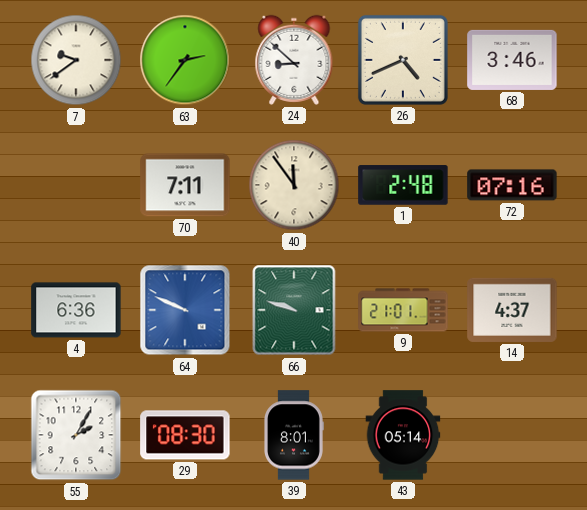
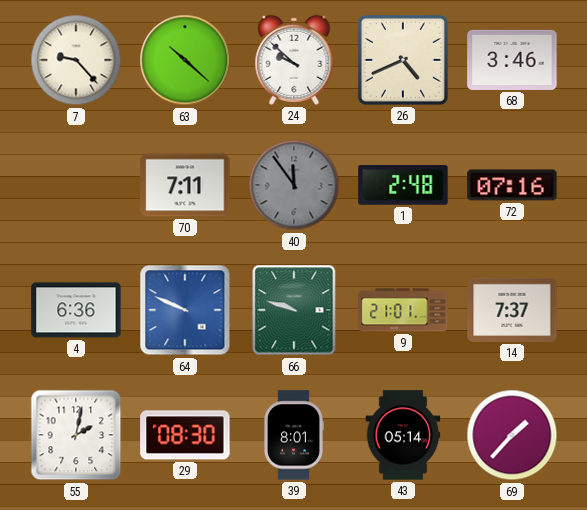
7: 9:39 -> 9:23
63: 2:36 -> 10:22
24: 8:52 -> 9:52
40 dial: cream -> grey
14: 4:37 -> 7:37
55: 2:05 -> 2:02
69: none -> 1:37
